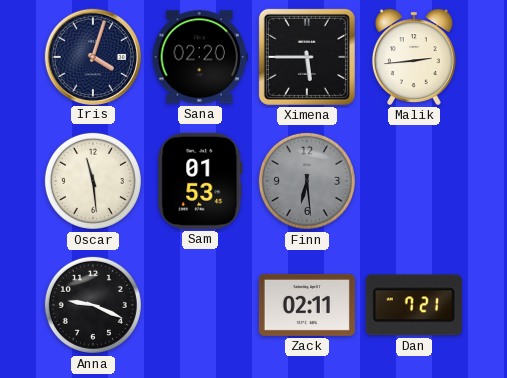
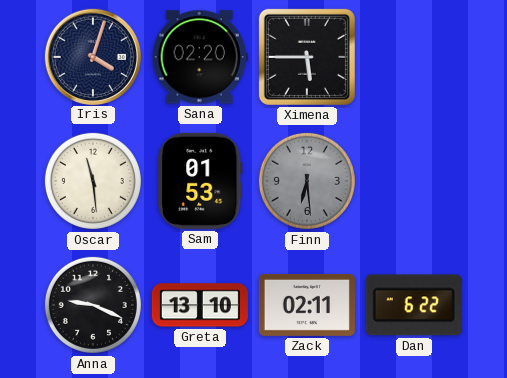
Malik: 2:44 -> none
Greta: none -> 13:10
Dan: 7:21 -> 6:22
